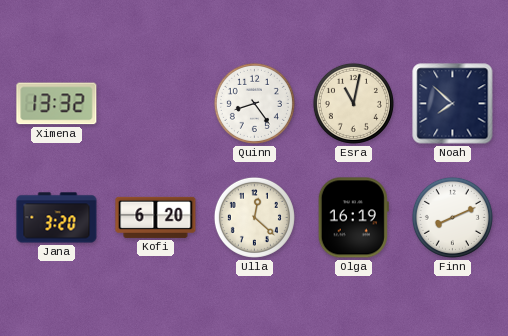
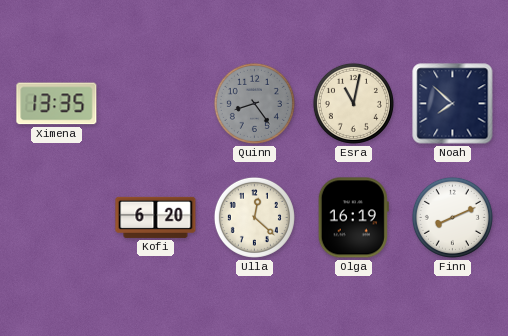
Ximena: 13:32 -> 13:35
Quinn dial: white -> grey
Jana: 3:20 -> none
